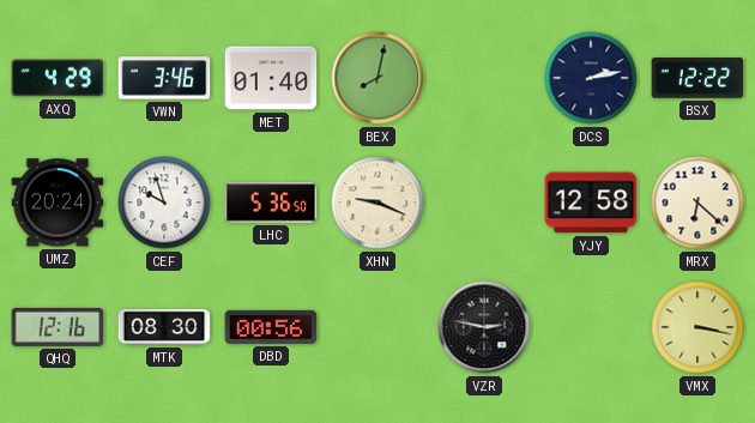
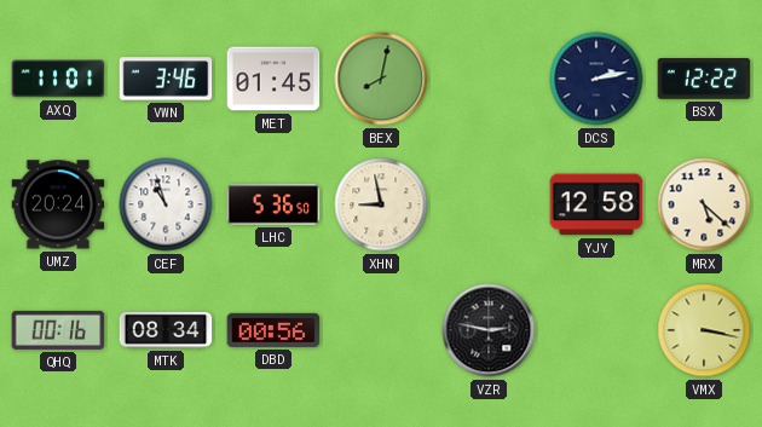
AXQ: 4:29 -> 11:01
MET: 01:40 -> 01:45
CEF: 9:57 -> 10:57
XHN: 9:19 -> 8:58
MRX: 6:22 -> 5:22
QHQ: 12:16 -> 00:16
MTK: 08:30 -> 08:34
